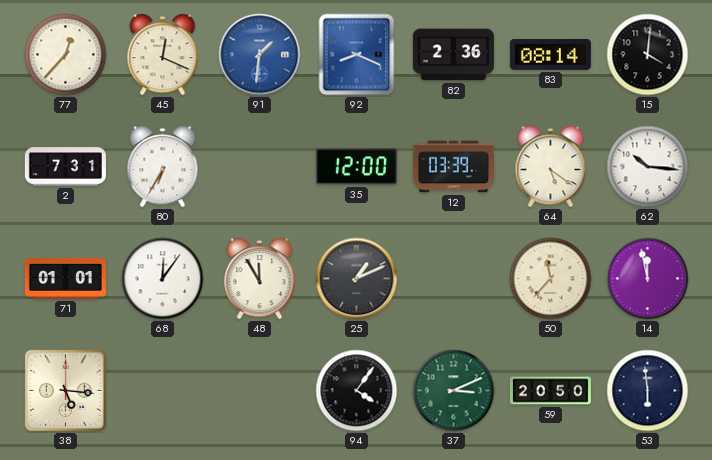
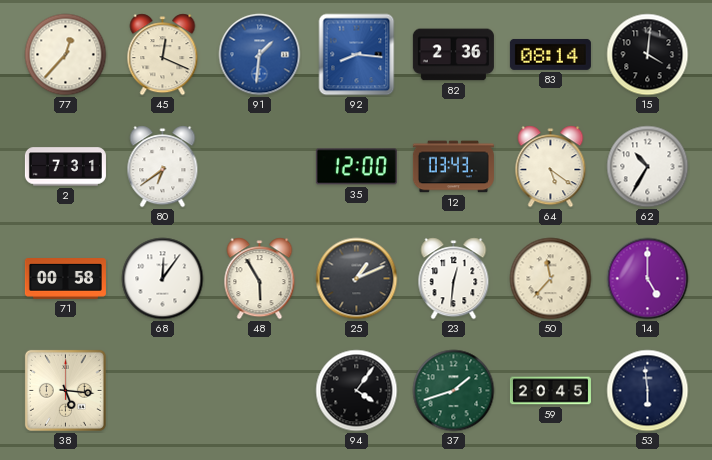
92: 8:19 -> 8:16
80: 6:35 -> 6:39
12: 03:39 -> 03:43
62: 10:16 -> 10:35
71: 01:01 -> 00:58
48: 11:55 -> 5:55
23: none -> 12:31
14: 11:58 -> 5:00
37: 3:11 -> 1:42
59: 20:50 -> 20:45
